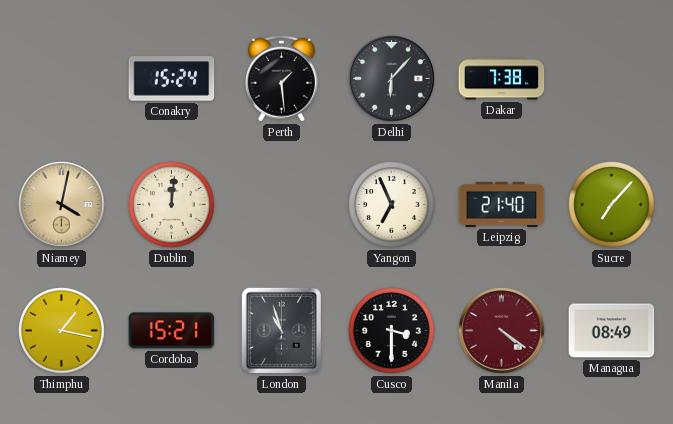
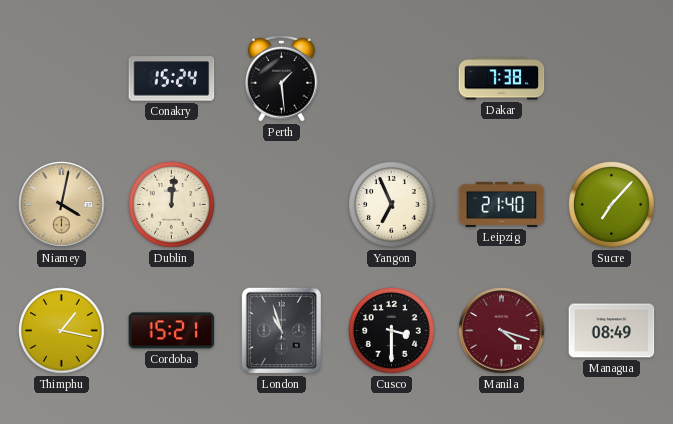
Delhi: 6:07 -> none
Manila: 4:21 -> 4:18
